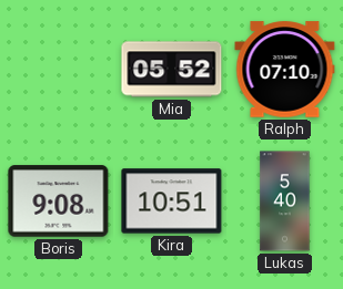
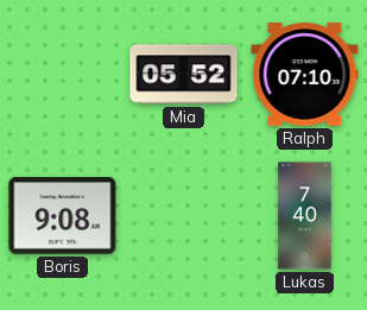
Kira: 10:51 -> none
Lukas: 5:40 -> 7:40
